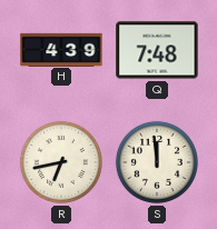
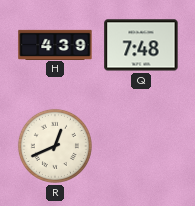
R: 6:43 -> 12:41
S: 11:59 -> none
